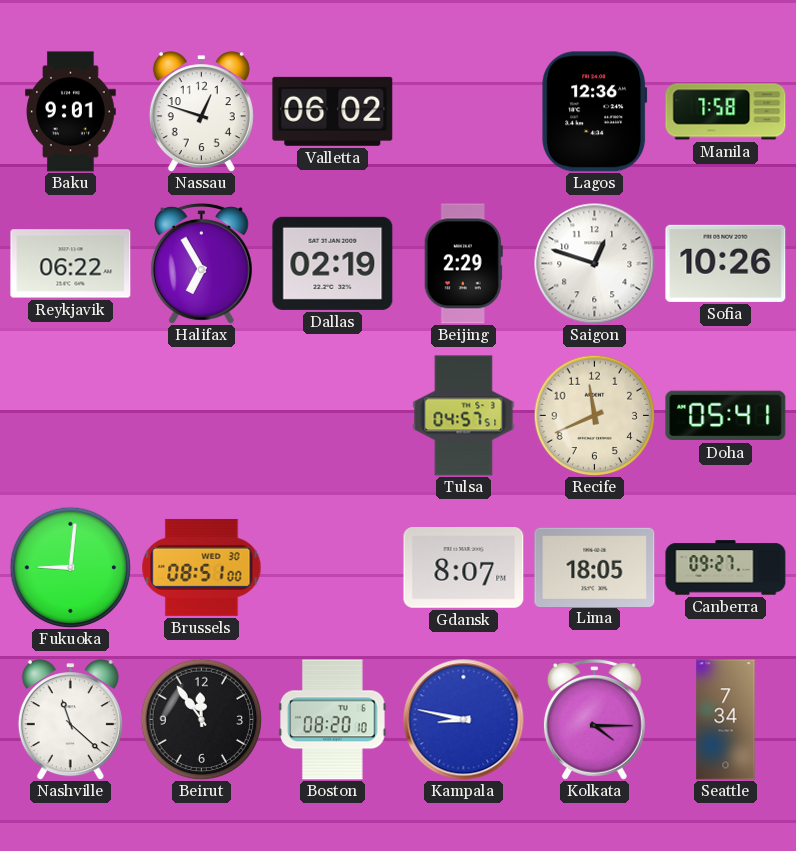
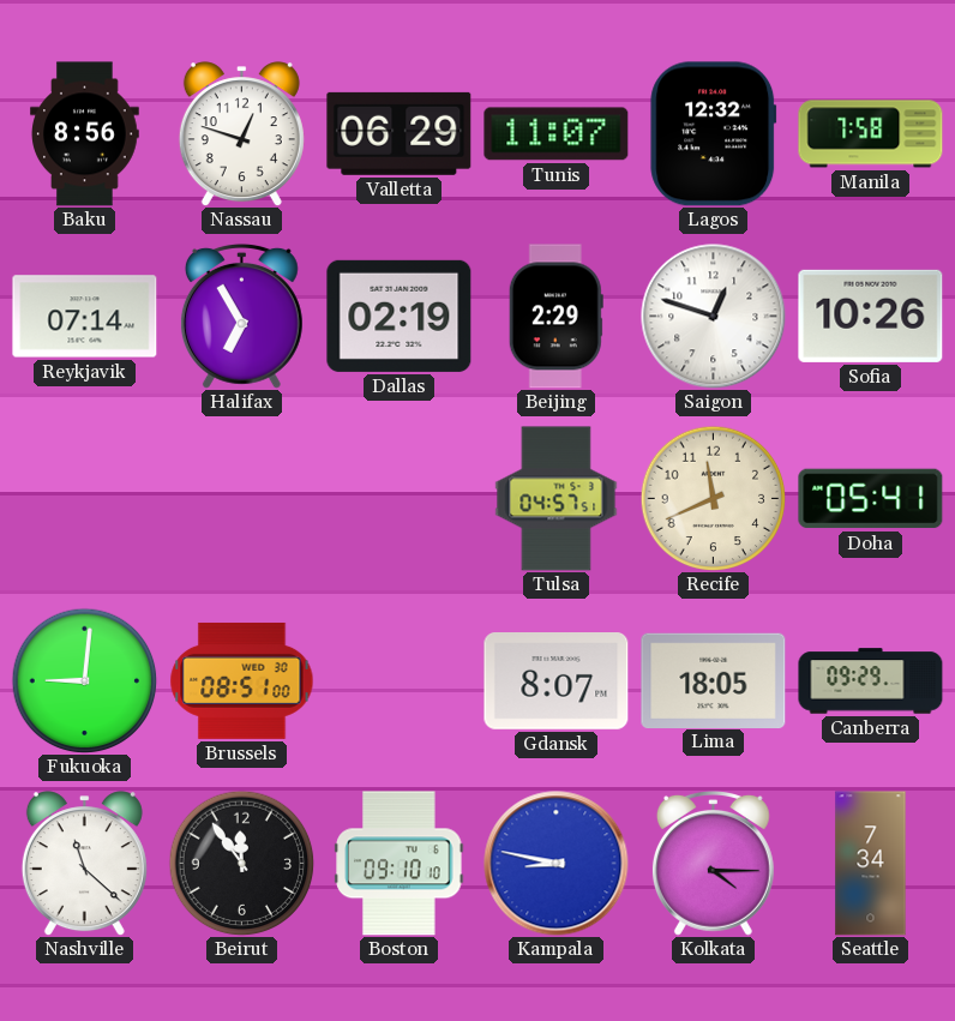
Baku: 9:01 -> 8:56
Valletta: 06:02 -> 06:29
Tunis: none -> 11:07
Lagos: 12:36 -> 12:32
Reykjavik: 06:22 -> 07:14
Canberra: 09:27 -> 09:29
Boston: 08:20 -> 09:10
